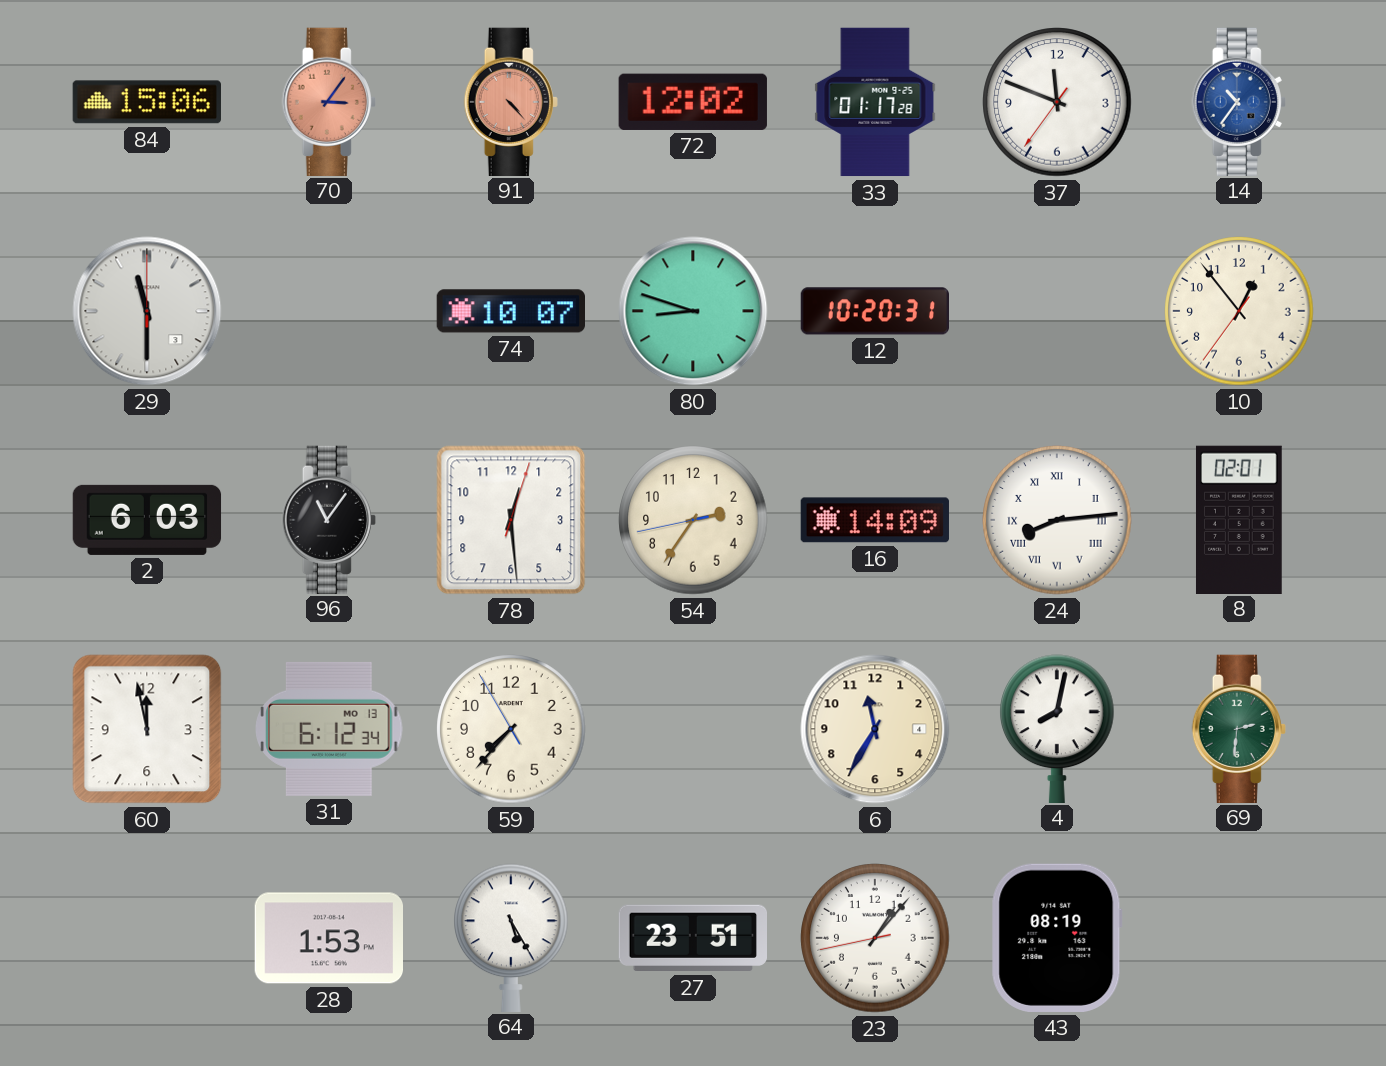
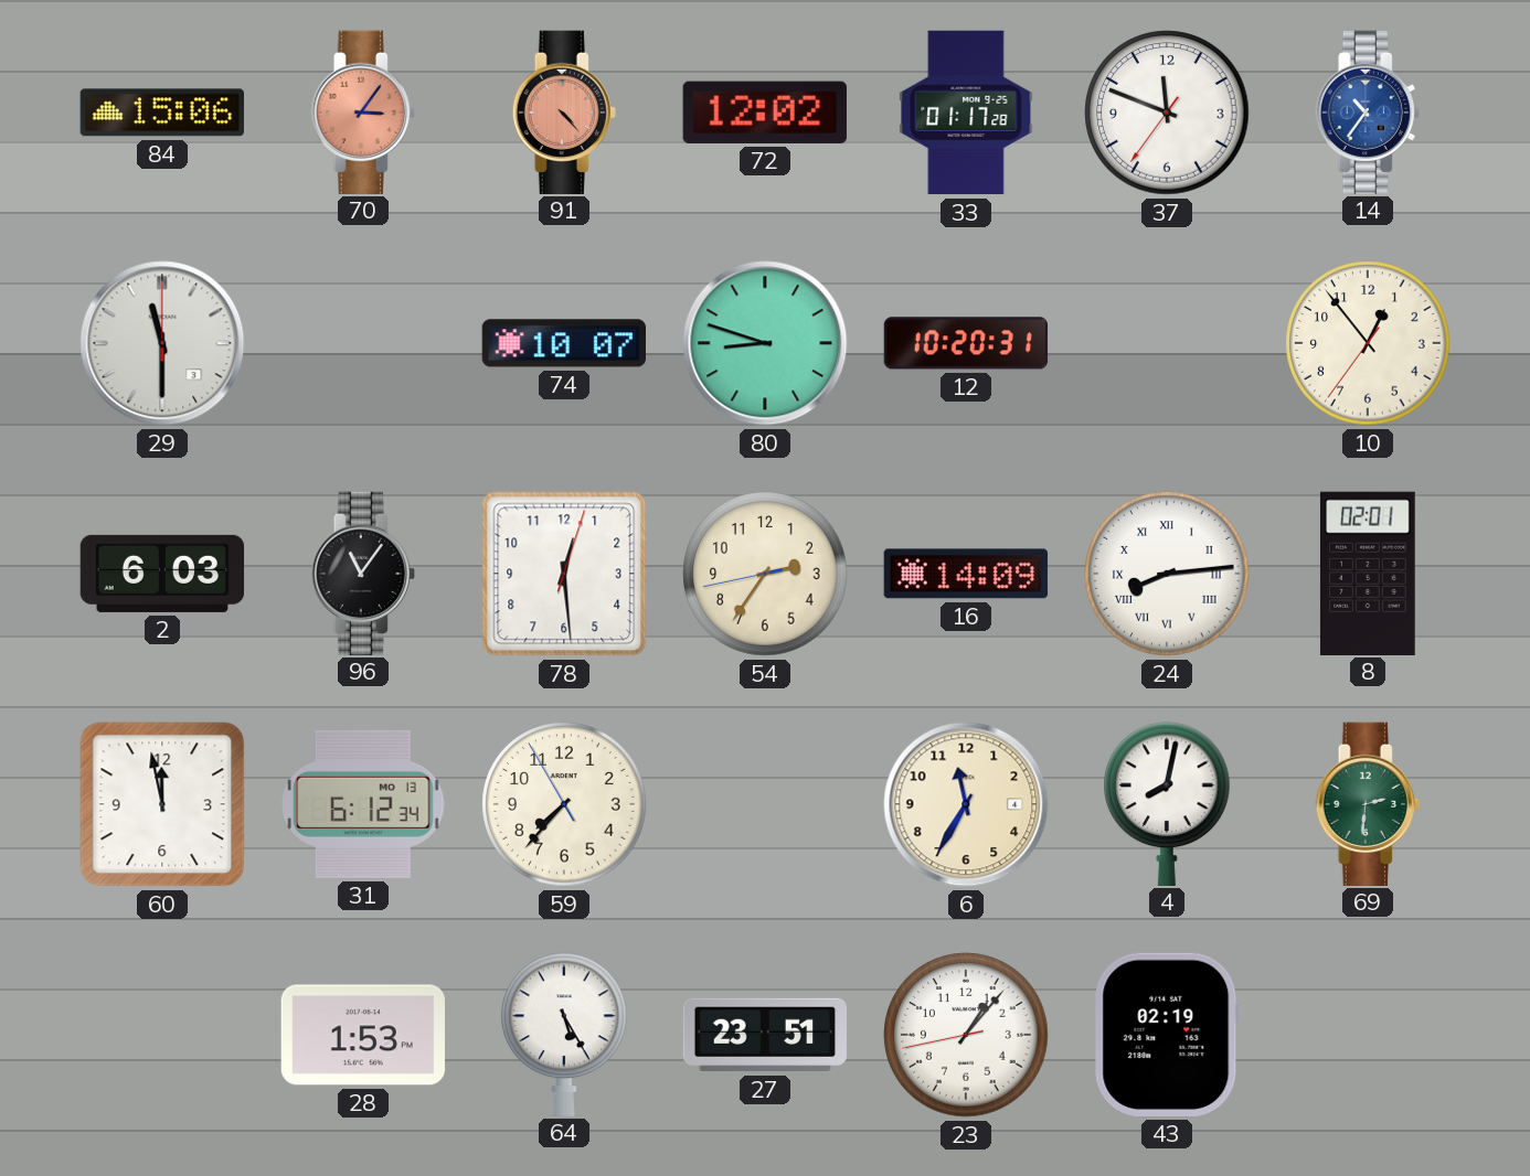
43: 08:19 -> 02:19
